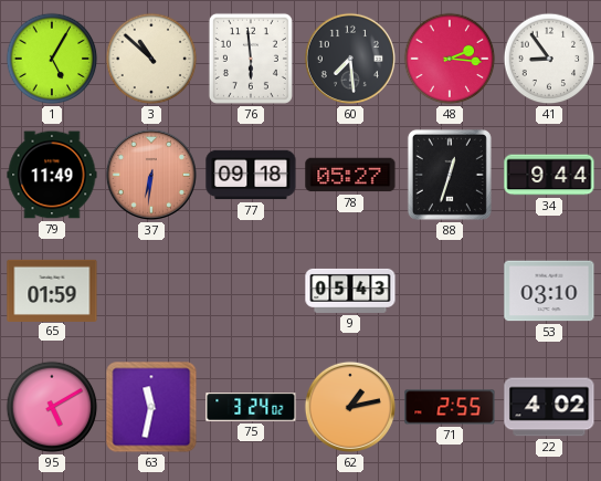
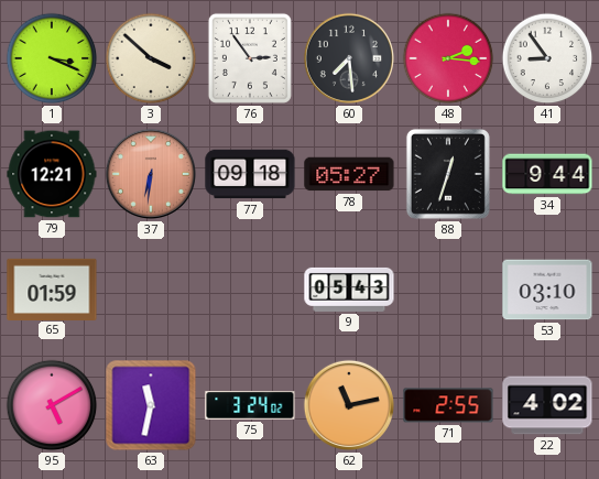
1: 5:05 -> 3:19
3: 10:52 -> 3:52
76: 5:59 -> 2:54
79: 11:49 -> 12:21
62: 1:13 -> 11:13
